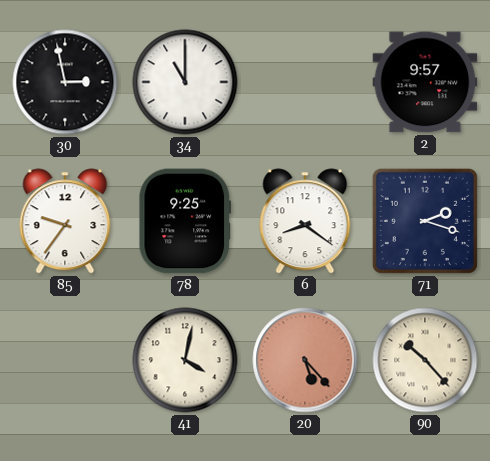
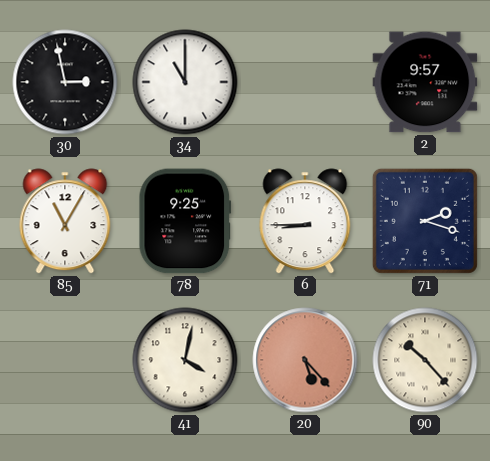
85: 9:36 -> 11:05
6: 8:21 -> 8:45
